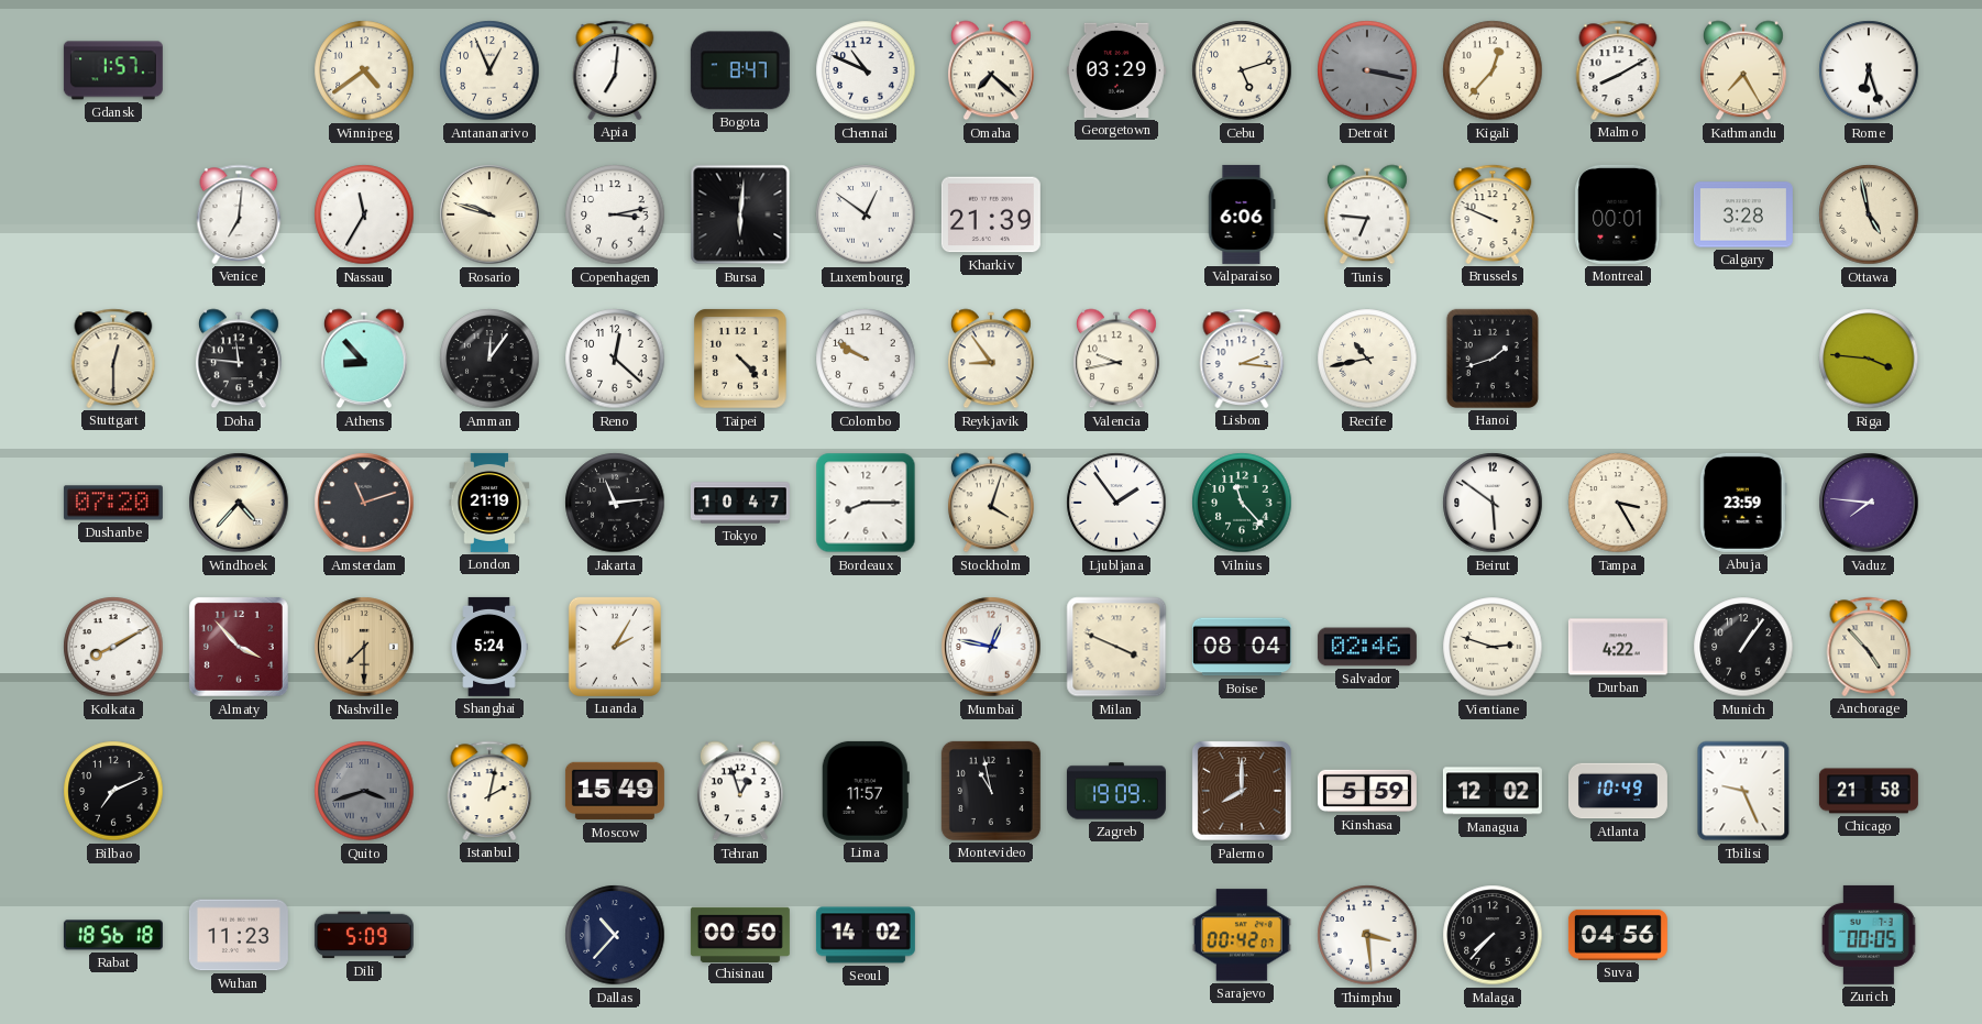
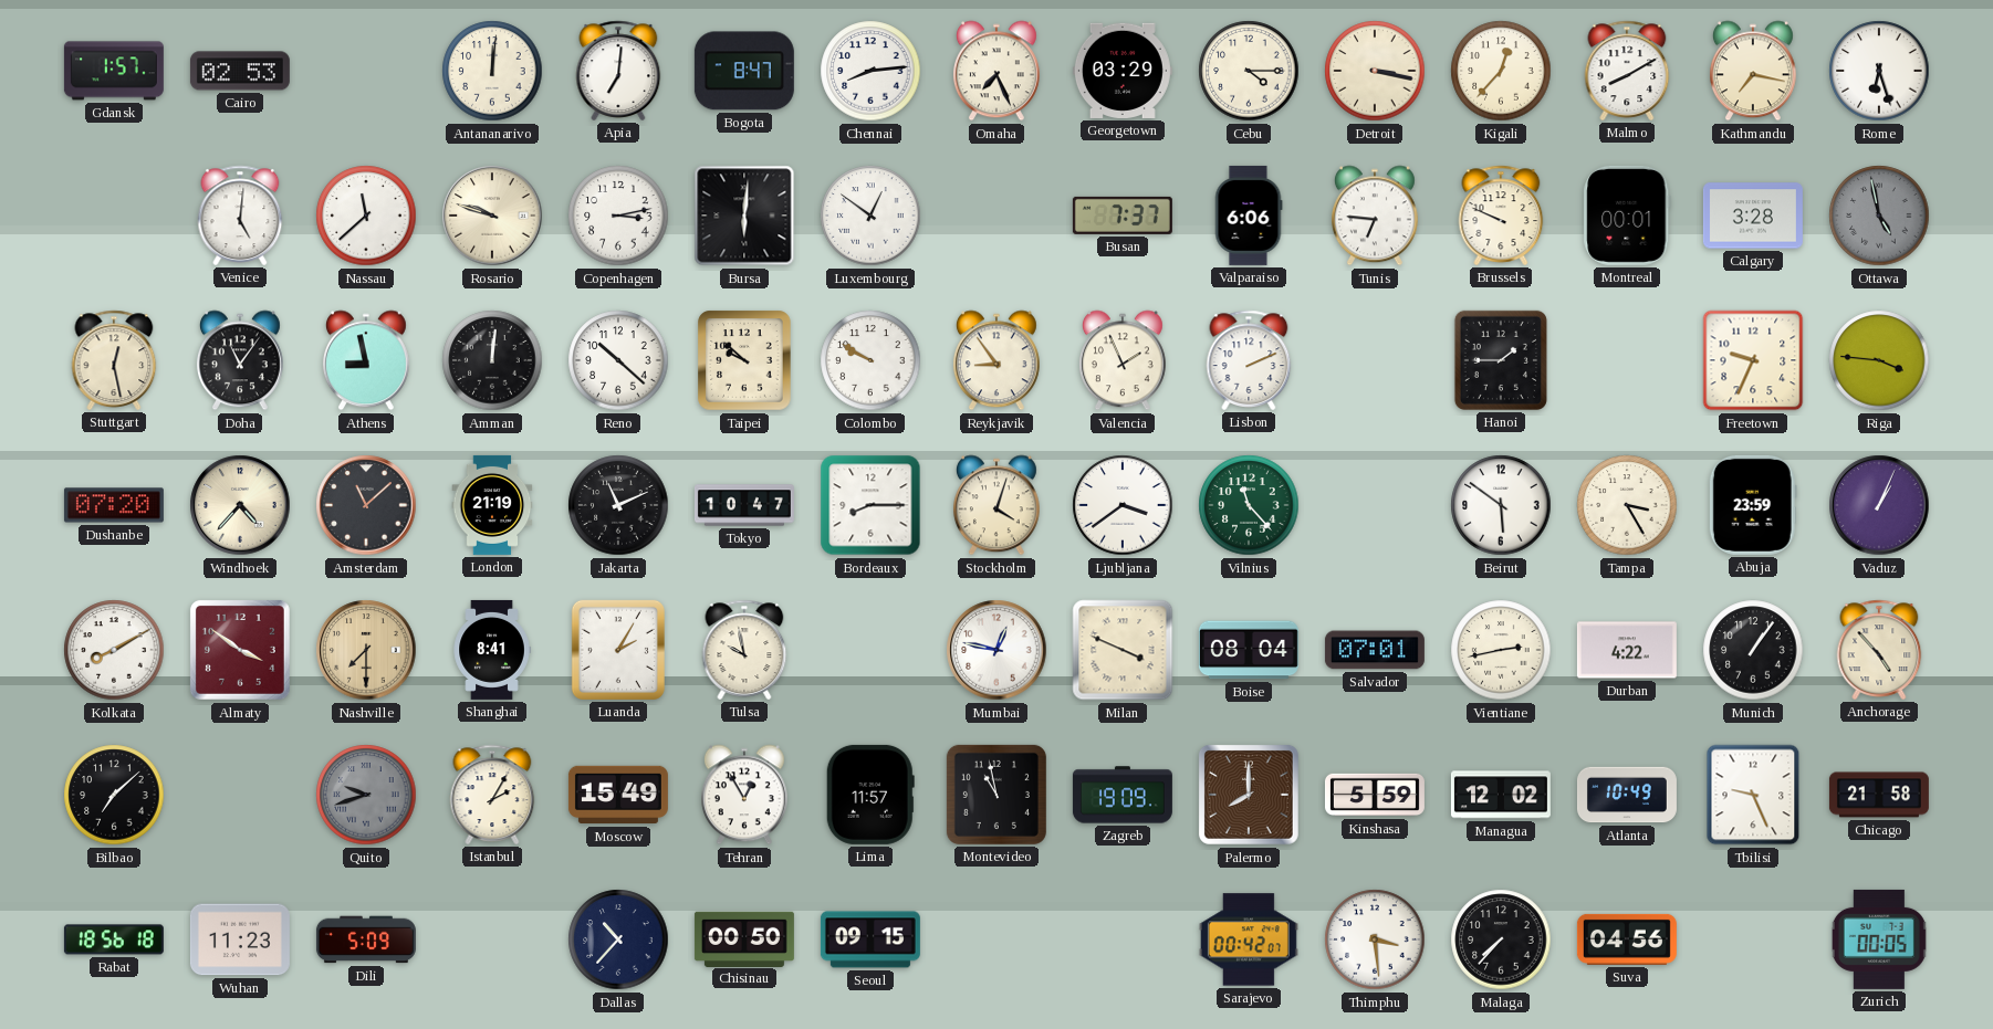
Cairo: none -> 02:53
Winnipeg: 4:39 -> none
Antananarivo: 12:56 -> 12:01
Chennai: 10:49 -> 8:14
Omaha: 7:22 -> 7:26
Cebu: 5:12 -> 4:15
Detroit dial: grey -> cream
Kathmandu: 7:25 -> 7:17
Venice: 7:01 -> 5:01
Nassau: 11:35 -> 11:38
Kharkiv: 21:39 -> none
Busan: none -> 7:37
Ottawa dial: cream -> grey
Stuttgart: 12:30 -> 12:28
Doha: 11:46 -> 11:06
Athens: 8:53 -> 8:58
Amman: 12:06 -> 12:01
Reno: 12:22 -> 10:22
Taipei: 4:23 -> 9:52
Valencia: 9:43 -> 1:56
Lisbon: 2:16 -> 2:11
Recife: 10:43 -> none
Hanoi: 1:42 -> 1:45
Freetown: none -> 9:34
Amsterdam: 11:12 -> 11:08
Jakarta: 11:14 -> 11:11
Ljubljana: 1:54 -> 3:39
Vaduz: 7:46 -> 1:04
Almaty: 3:53 -> 3:51
Shanghai: 5:24 -> 8:41
Tulsa: none -> 9:58
Salvador: 02:46 -> 07:01
Vientiane: 2:48 -> 2:43
Bilbao: 7:11 -> 7:08
Quito: 3:42 -> 9:42
Istanbul: 2:02 -> 2:05
Tehran: 12:57 -> 12:55
Seoul: 14:02 -> 09:15
